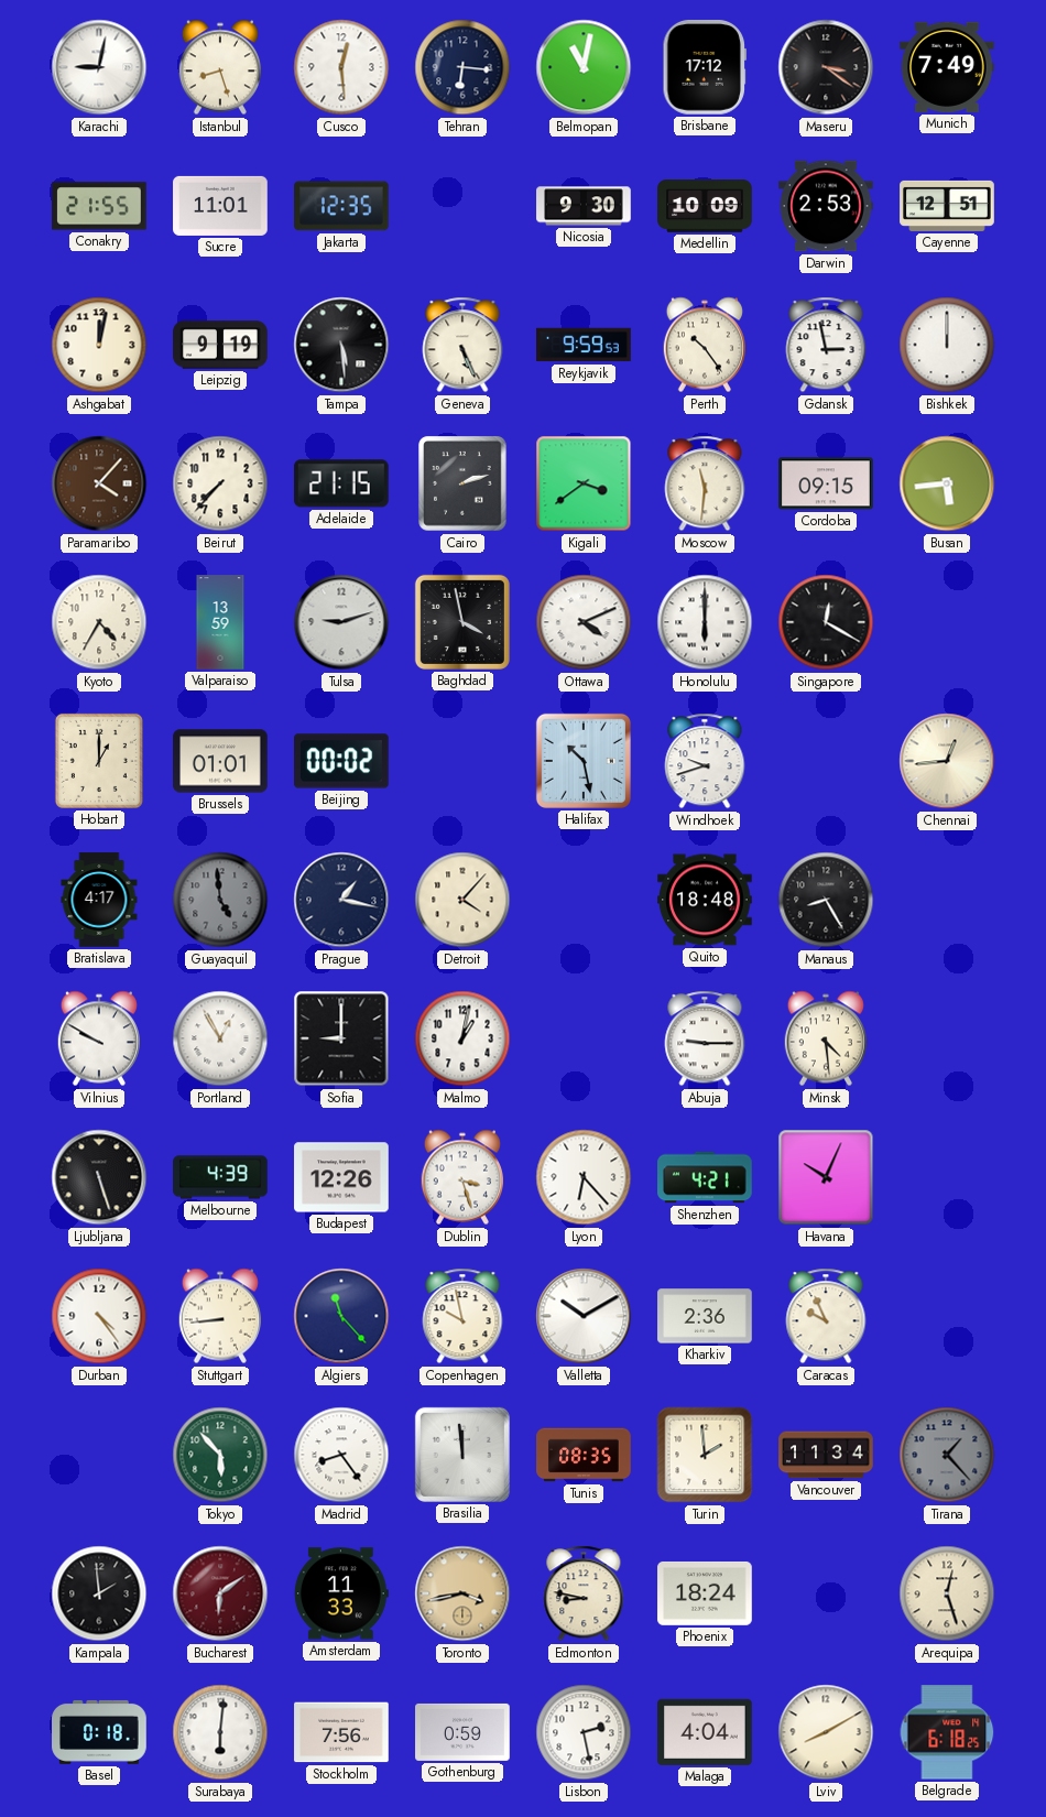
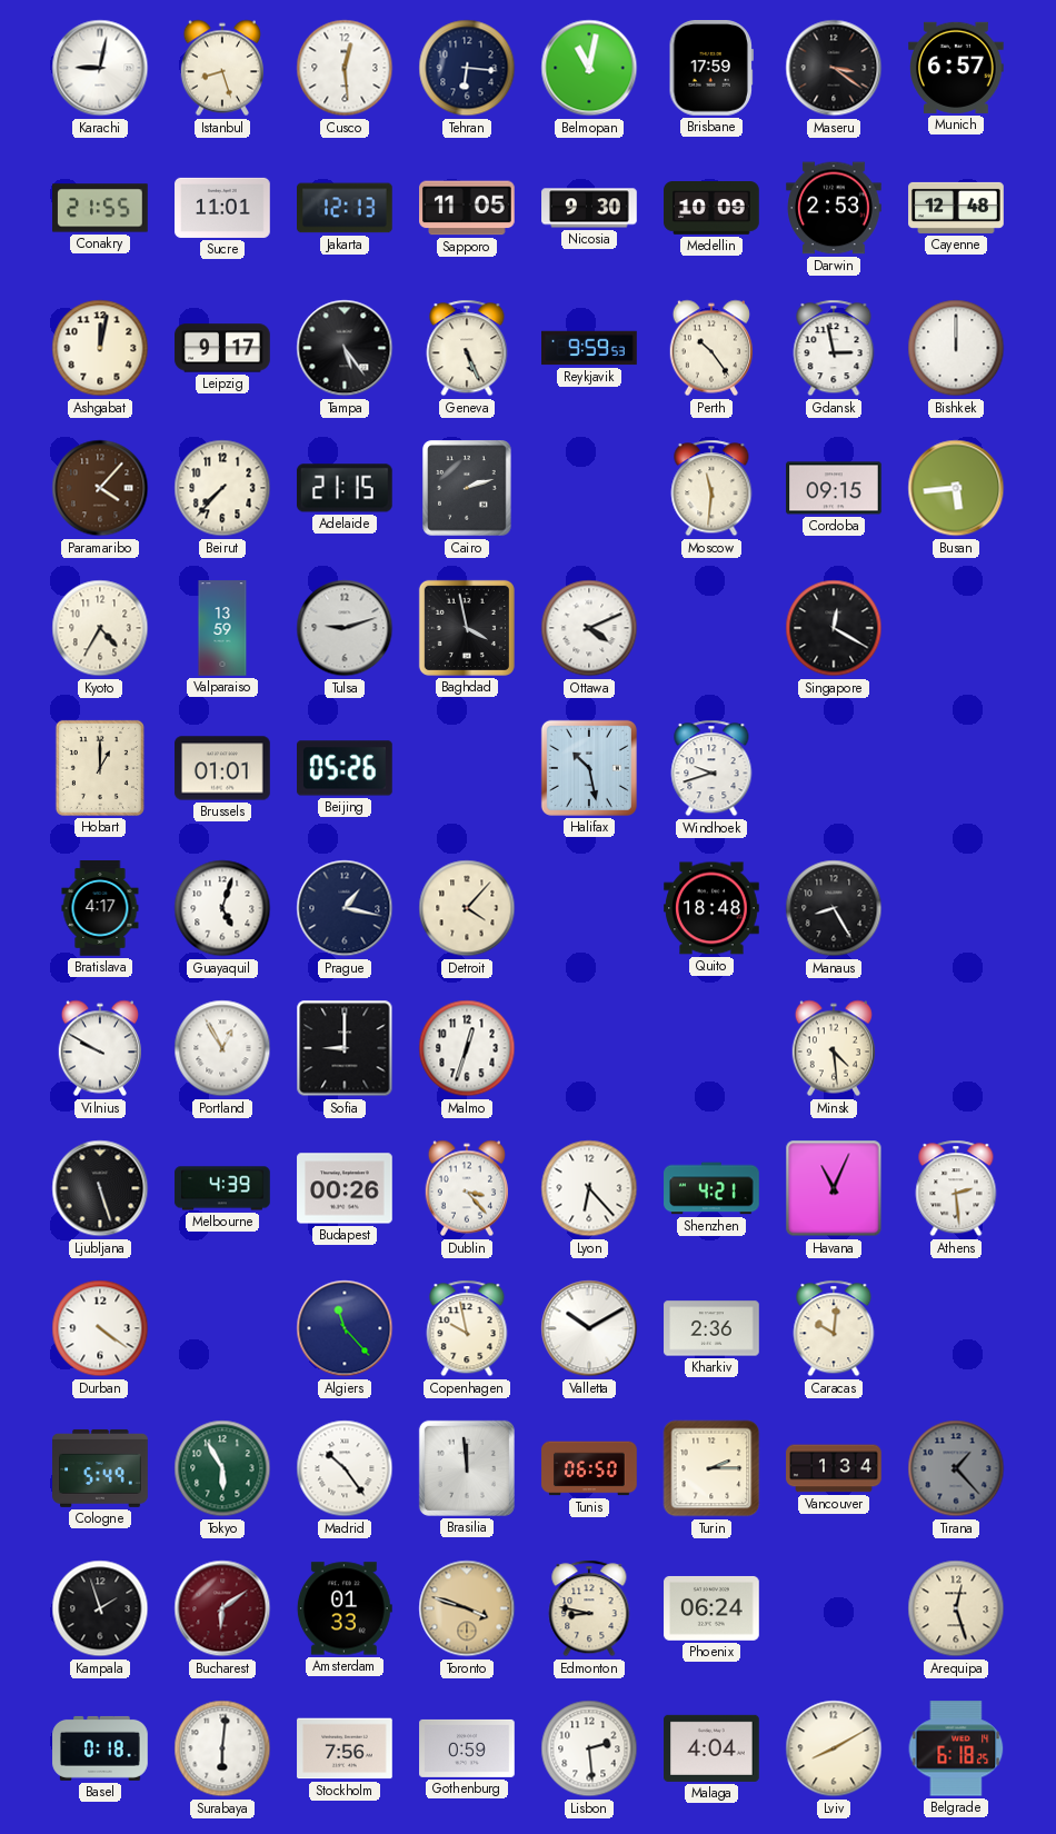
Brisbane: 17:12 -> 17:59
Munich: 7:49 -> 6:57
Jakarta: 12:35 -> 12:13
Sapporo: none -> 11:05
Cayenne: 12:51 -> 12:48
Leipzig: 9:19 -> 9:17
Tampa: 5:29 -> 5:24
Kigali: 3:39 -> none
Honolulu: 6:00 -> none
Beijing: 00:02 -> 05:26
Chennai: 12:44 -> none
Guayaquil: 4:59 -> 5:03
Guayaquil dial: grey -> white
Malmo: 1:02 -> 12:33
Abuja: 9:15 -> none
Budapest: 12:26 -> 00:26
Dublin: 3:27 -> 3:23
Havana: 10:04 -> 11:04
Athens: none -> 2:29
Durban: 4:24 -> 4:21
Stuttgart: 8:44 -> none
Caracas: 9:56 -> 10:01
Cologne: none -> 5:49
Tokyo: 5:53 -> 5:55
Madrid: 8:24 -> 10:24
Tunis: 08:35 -> 06:50
Turin: 1:59 -> 2:15
Vancouver: 11:34 -> 1:34
Kampala: 1:59 -> 1:57
Amsterdam: 11:33 -> 01:33
Toronto: 3:43 -> 3:48
Phoenix: 18:24 -> 06:24
Lisbon: 2:28 -> 2:29
